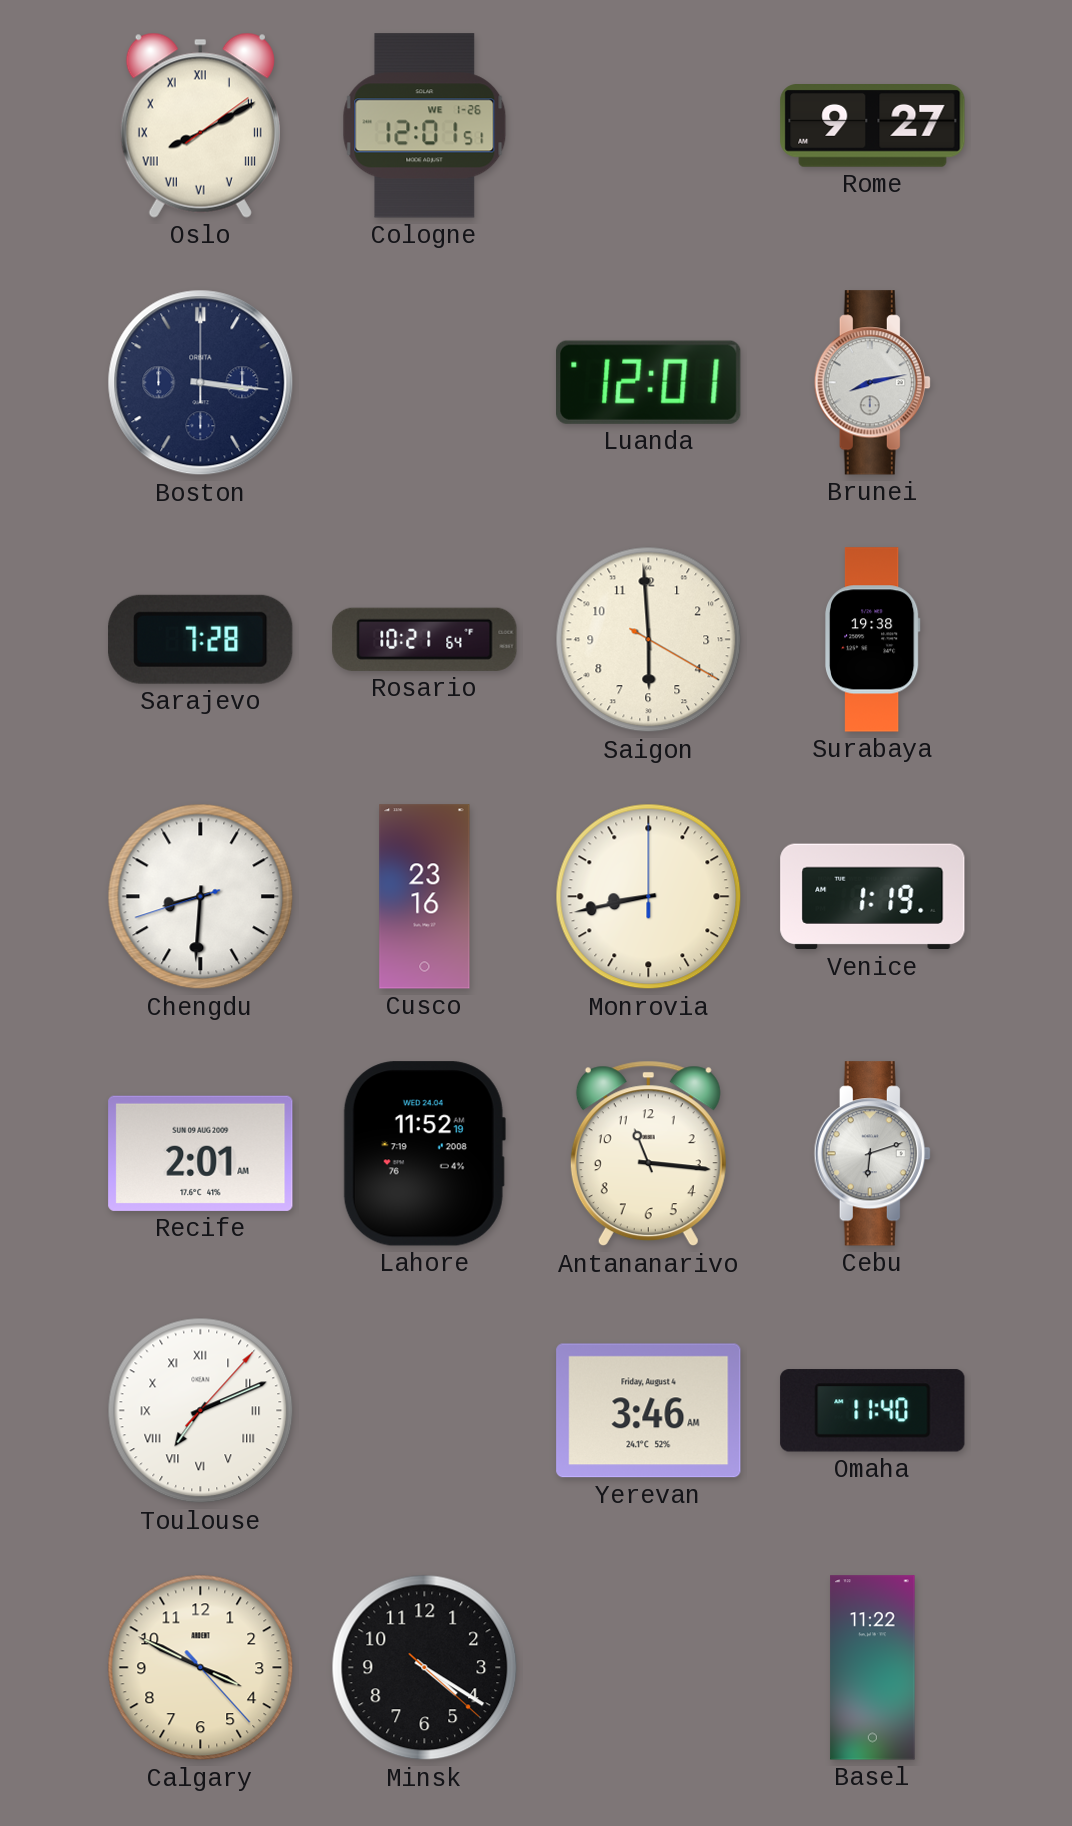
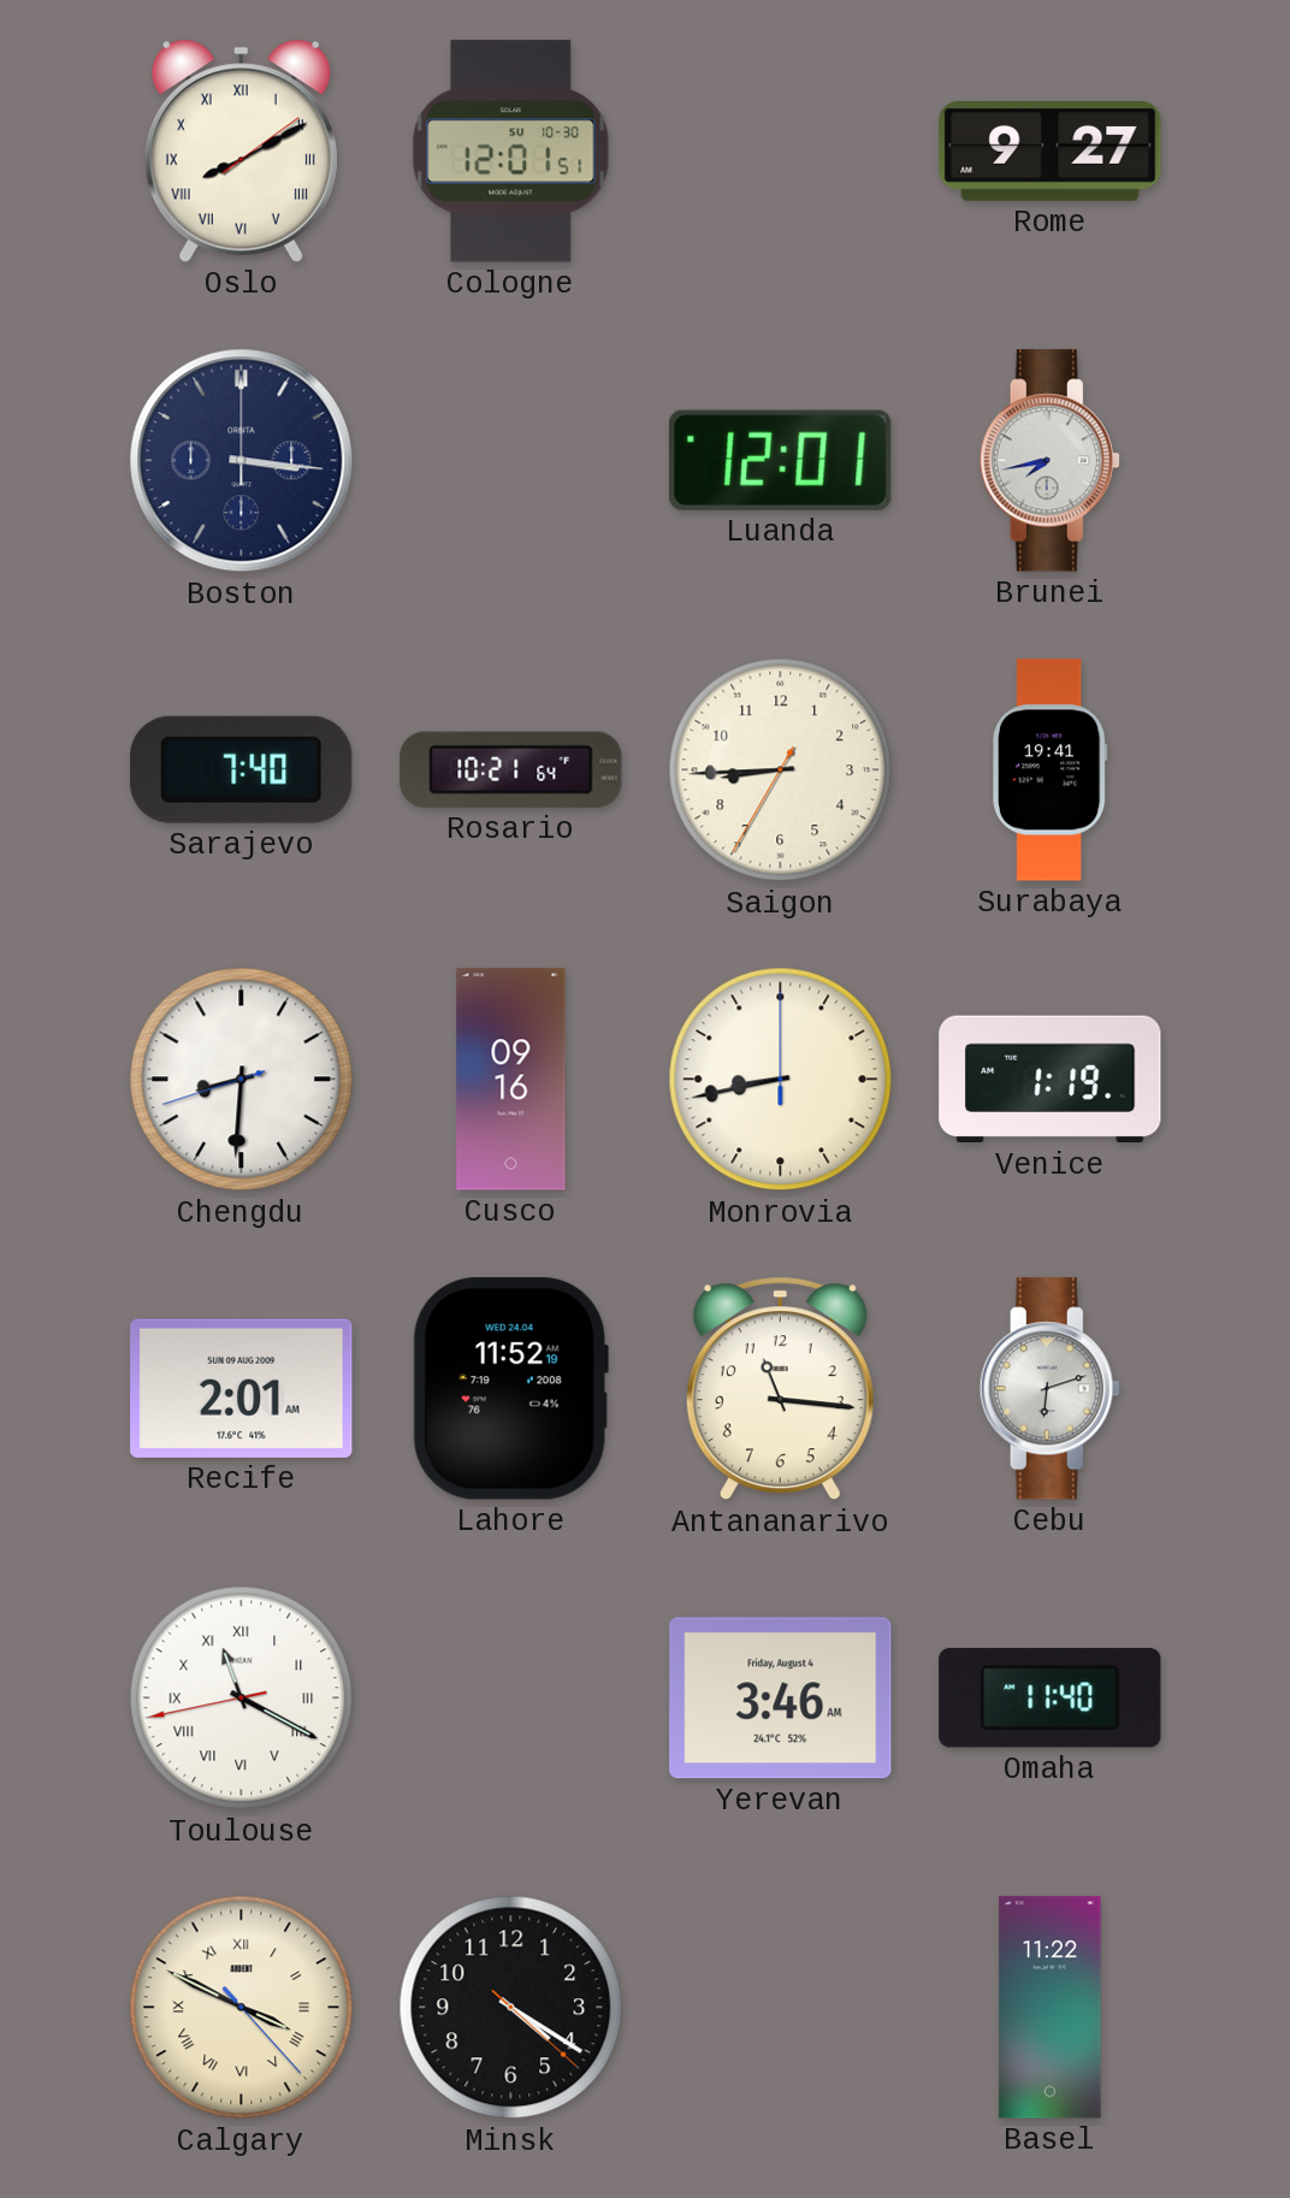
Cologne date: WE 1-26 -> SU 10-30
Brunei: 8:13 -> 7:43
Sarajevo: 7:28 -> 7:40
Saigon: 5:59 -> 8:44
Surabaya: 19:38 -> 19:41
Cusco: 23:16 -> 09:16
Toulouse: 7:11 -> 11:19
Calgary numerals: Arabic -> Roman
